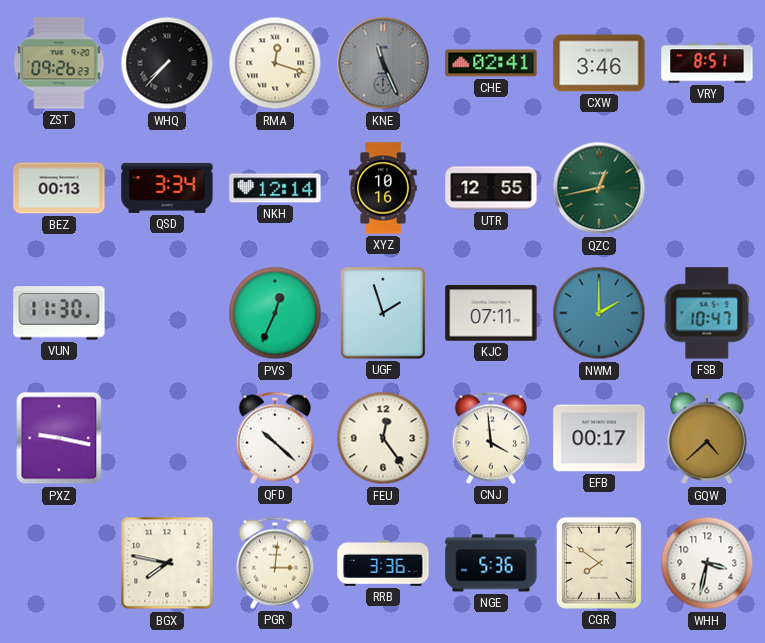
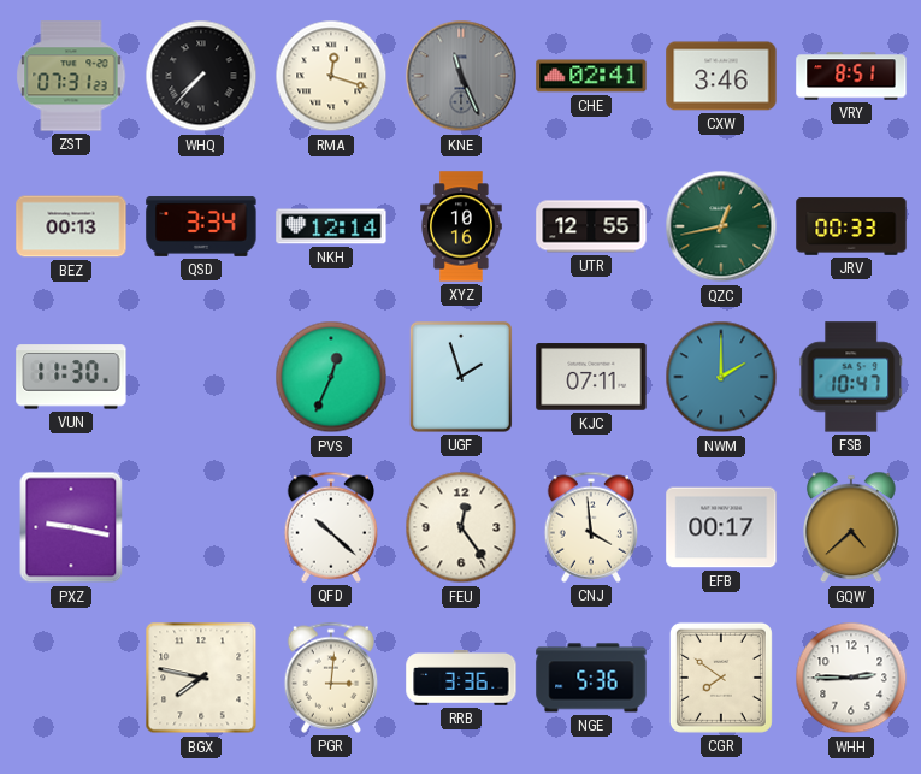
ZST: 09:26 -> 07:31
JRV: none -> 00:33
WHH: 3:32 -> 2:45
